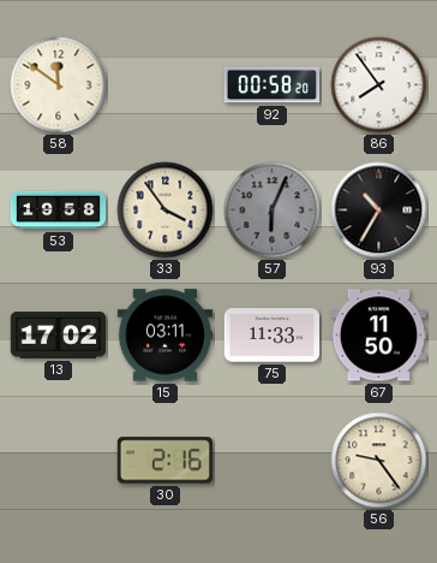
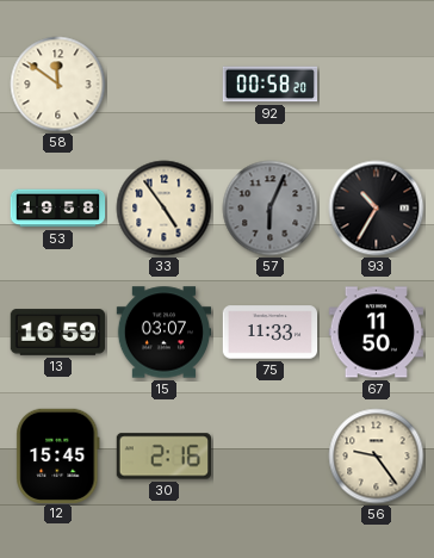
86: 7:54 -> none
33: 3:54 -> 4:54
13: 17:02 -> 16:59
15: 03:11 -> 03:07
12: none -> 15:45
